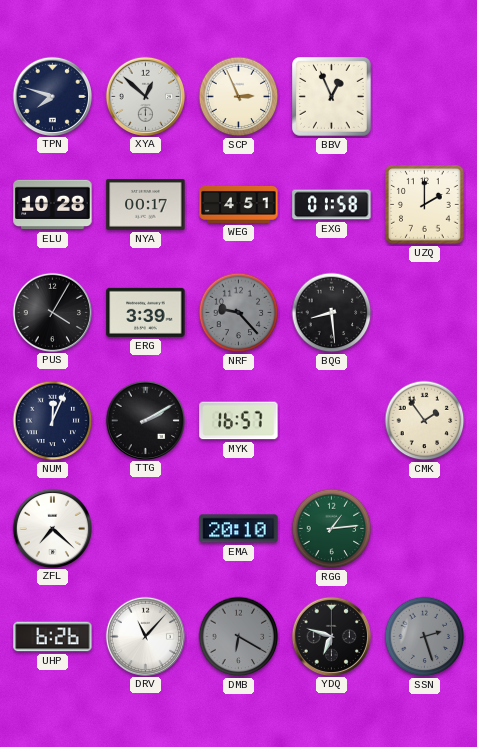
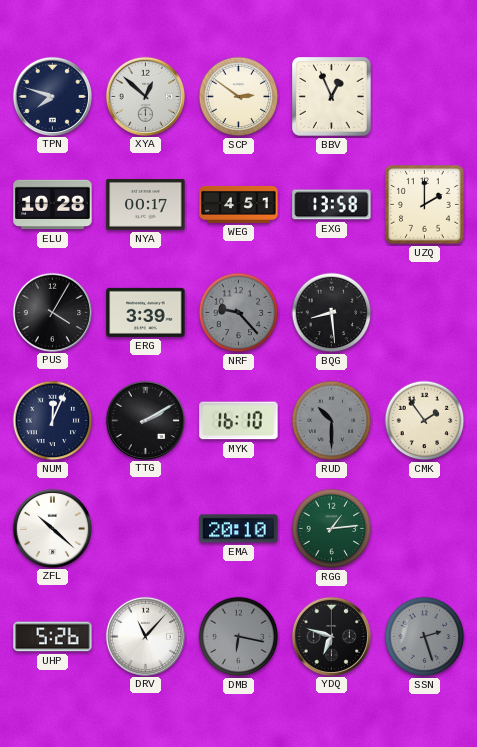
SCP: 2:56 -> 2:51
EXG: 01:58 -> 13:58
MYK: 16:57 -> 16:10
RUD: none -> 10:30
ZFL: 7:22 -> 10:22
UHP: 6:26 -> 5:26
DMB: 6:20 -> 6:17
